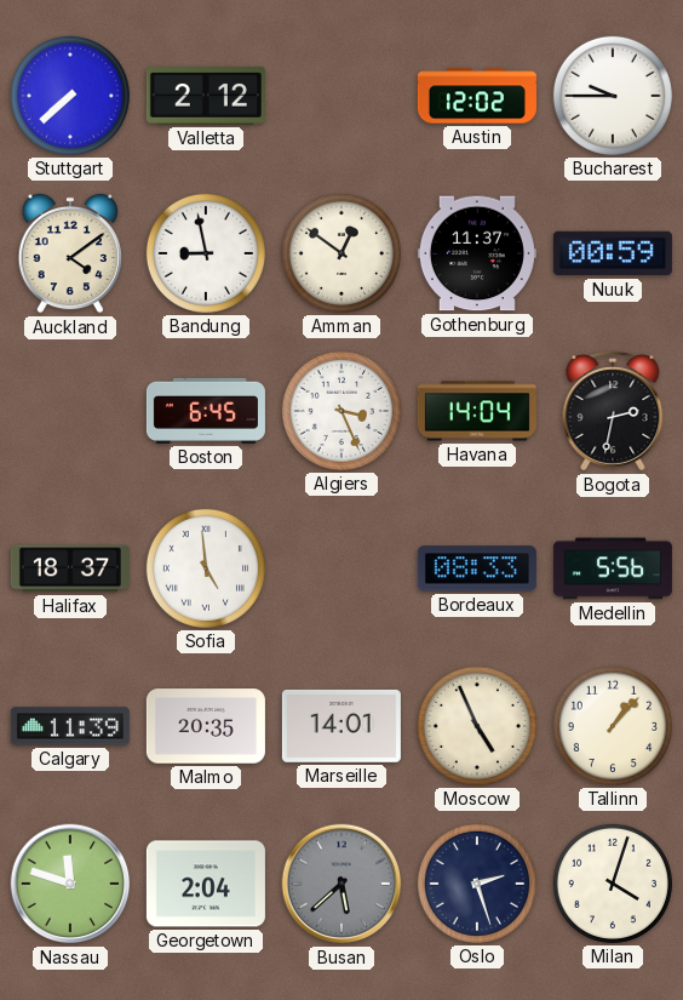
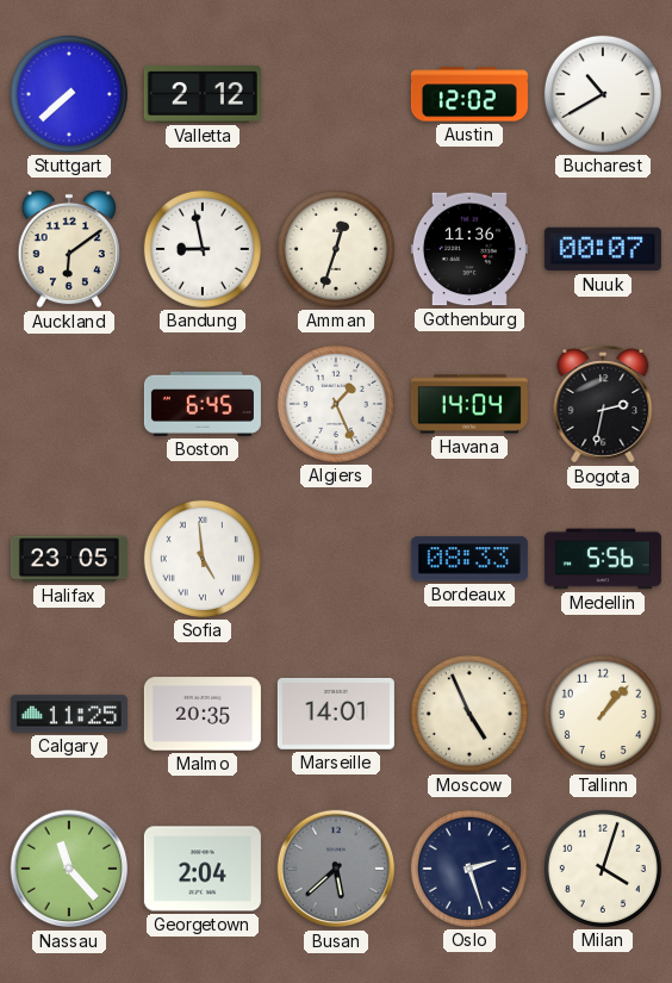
Bucharest: 9:45 -> 10:40
Auckland: 4:09 -> 6:09
Amman: 12:51 -> 12:33
Gothenburg: 11:37 -> 11:36
Nuuk: 00:59 -> 00:07
Algiers: 3:26 -> 1:26
Halifax: 18:37 -> 23:05
Calgary: 11:39 -> 11:25
Nassau: 11:48 -> 11:23
